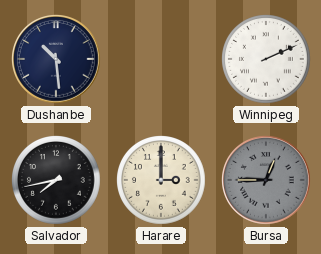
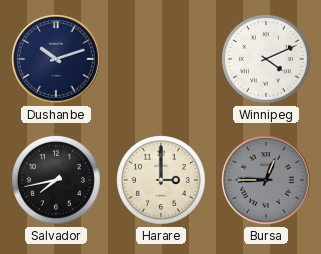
Dushanbe: 10:29 -> 10:12
Winnipeg: 2:11 -> 4:11
